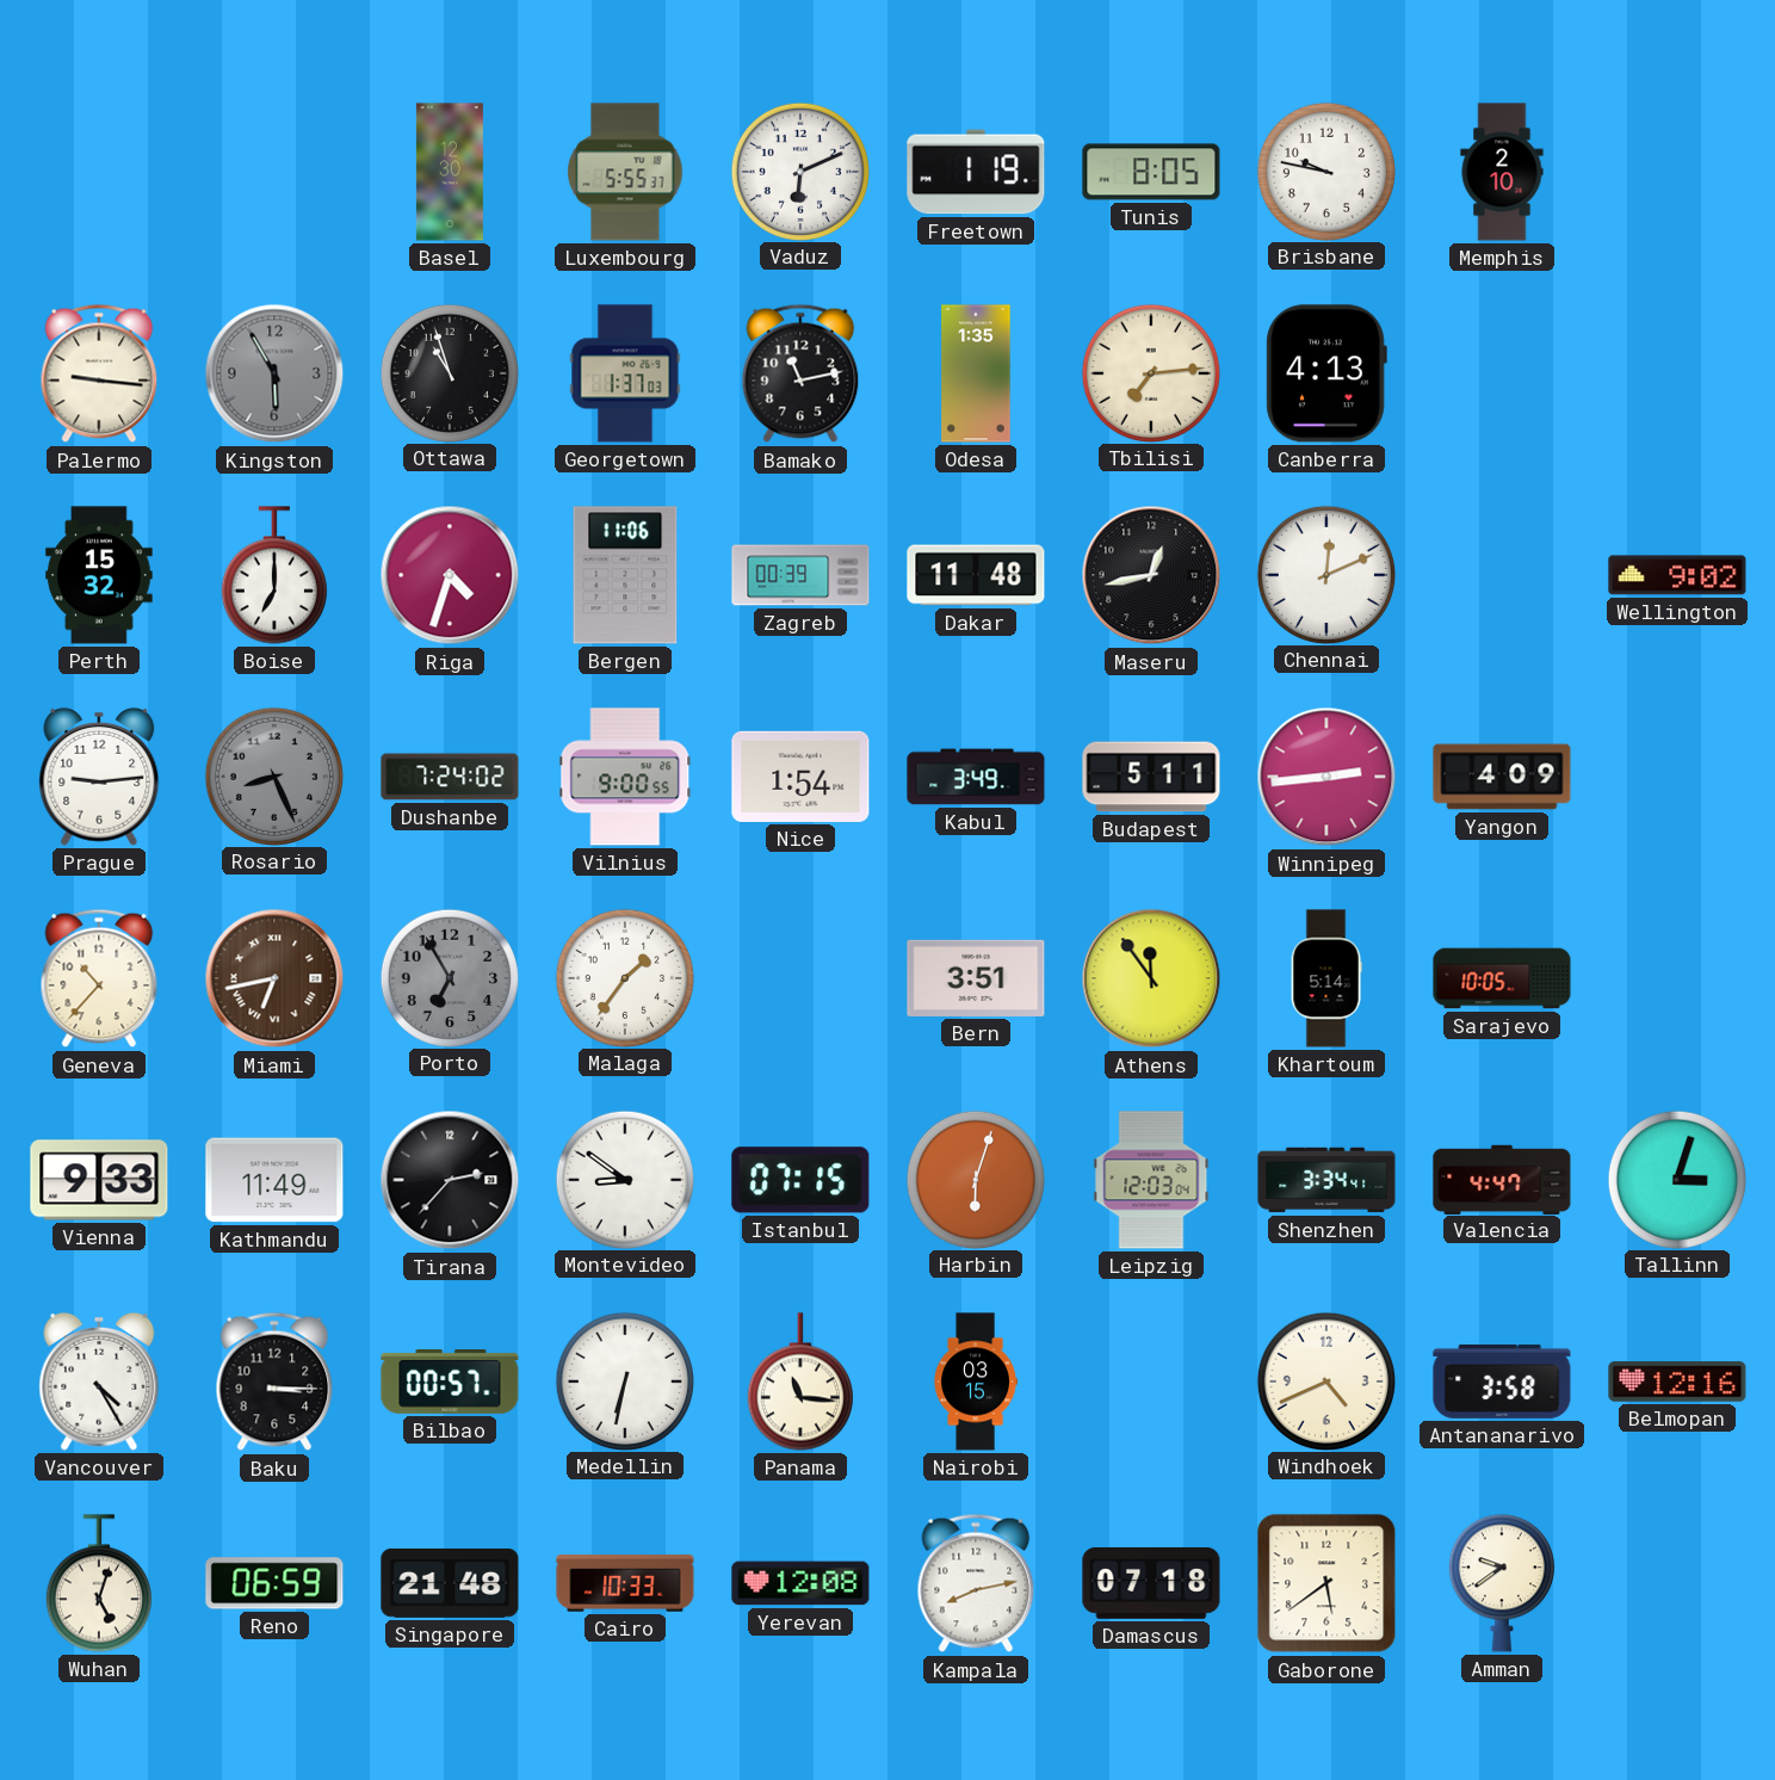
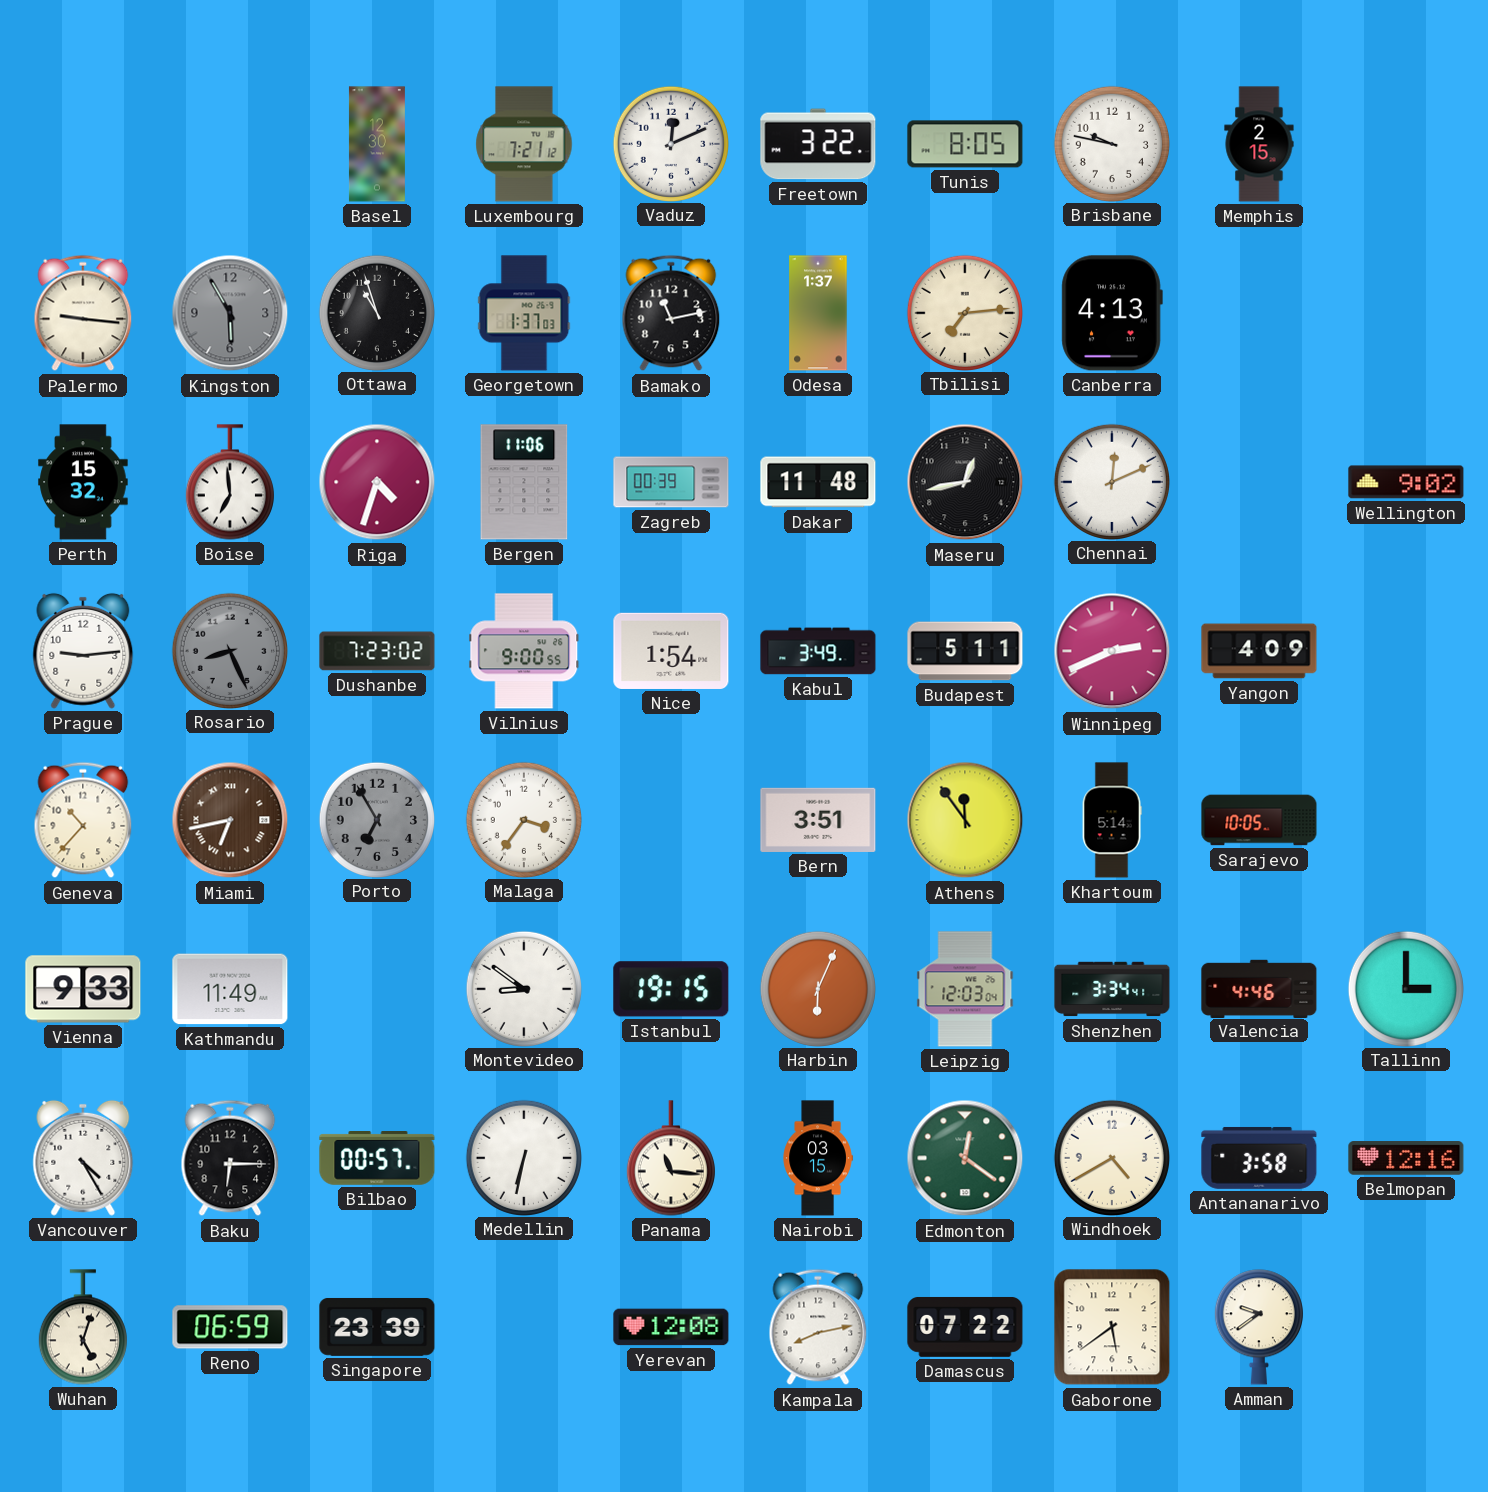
Luxembourg: 5:55 -> 7:21
Vaduz: 6:11 -> 12:11
Freetown: 1:19 -> 3:22
Memphis: 2:10 -> 2:15
Odesa: 1:35 -> 1:37
Boise: 7:00 -> 6:59
Dushanbe: 7:24 -> 7:23
Winnipeg: 2:44 -> 2:41
Malaga: 1:36 -> 3:36
Tirana: 2:37 -> none
Istanbul: 07:15 -> 19:15
Harbin: 6:03 -> 6:04
Valencia: 4:47 -> 4:46
Tallinn: 3:03 -> 3:00
Baku: 3:15 -> 6:15
Edmonton: none -> 12:21
Windhoek: 4:41 -> 4:40
Singapore: 21:48 -> 23:39
Cairo: 10:33 -> none
Damascus: 07:18 -> 07:22
